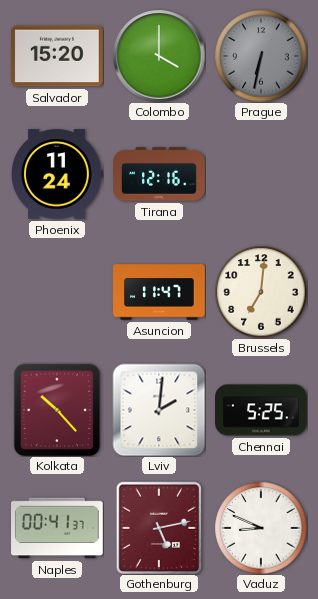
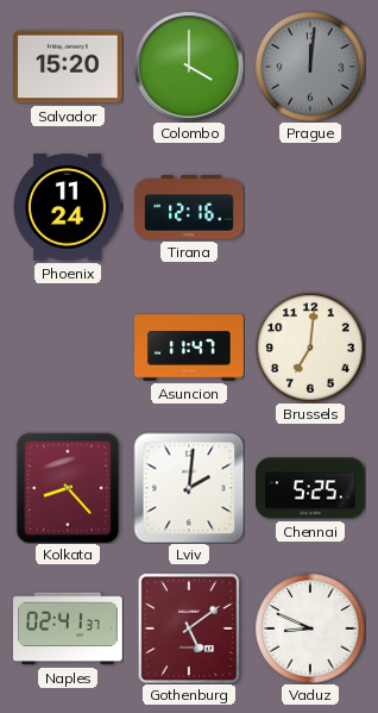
Prague: 6:32 -> 12:01
Kolkata: 10:23 -> 8:23
Naples: 00:41 -> 02:41
Gothenburg: 5:13 -> 5:09
